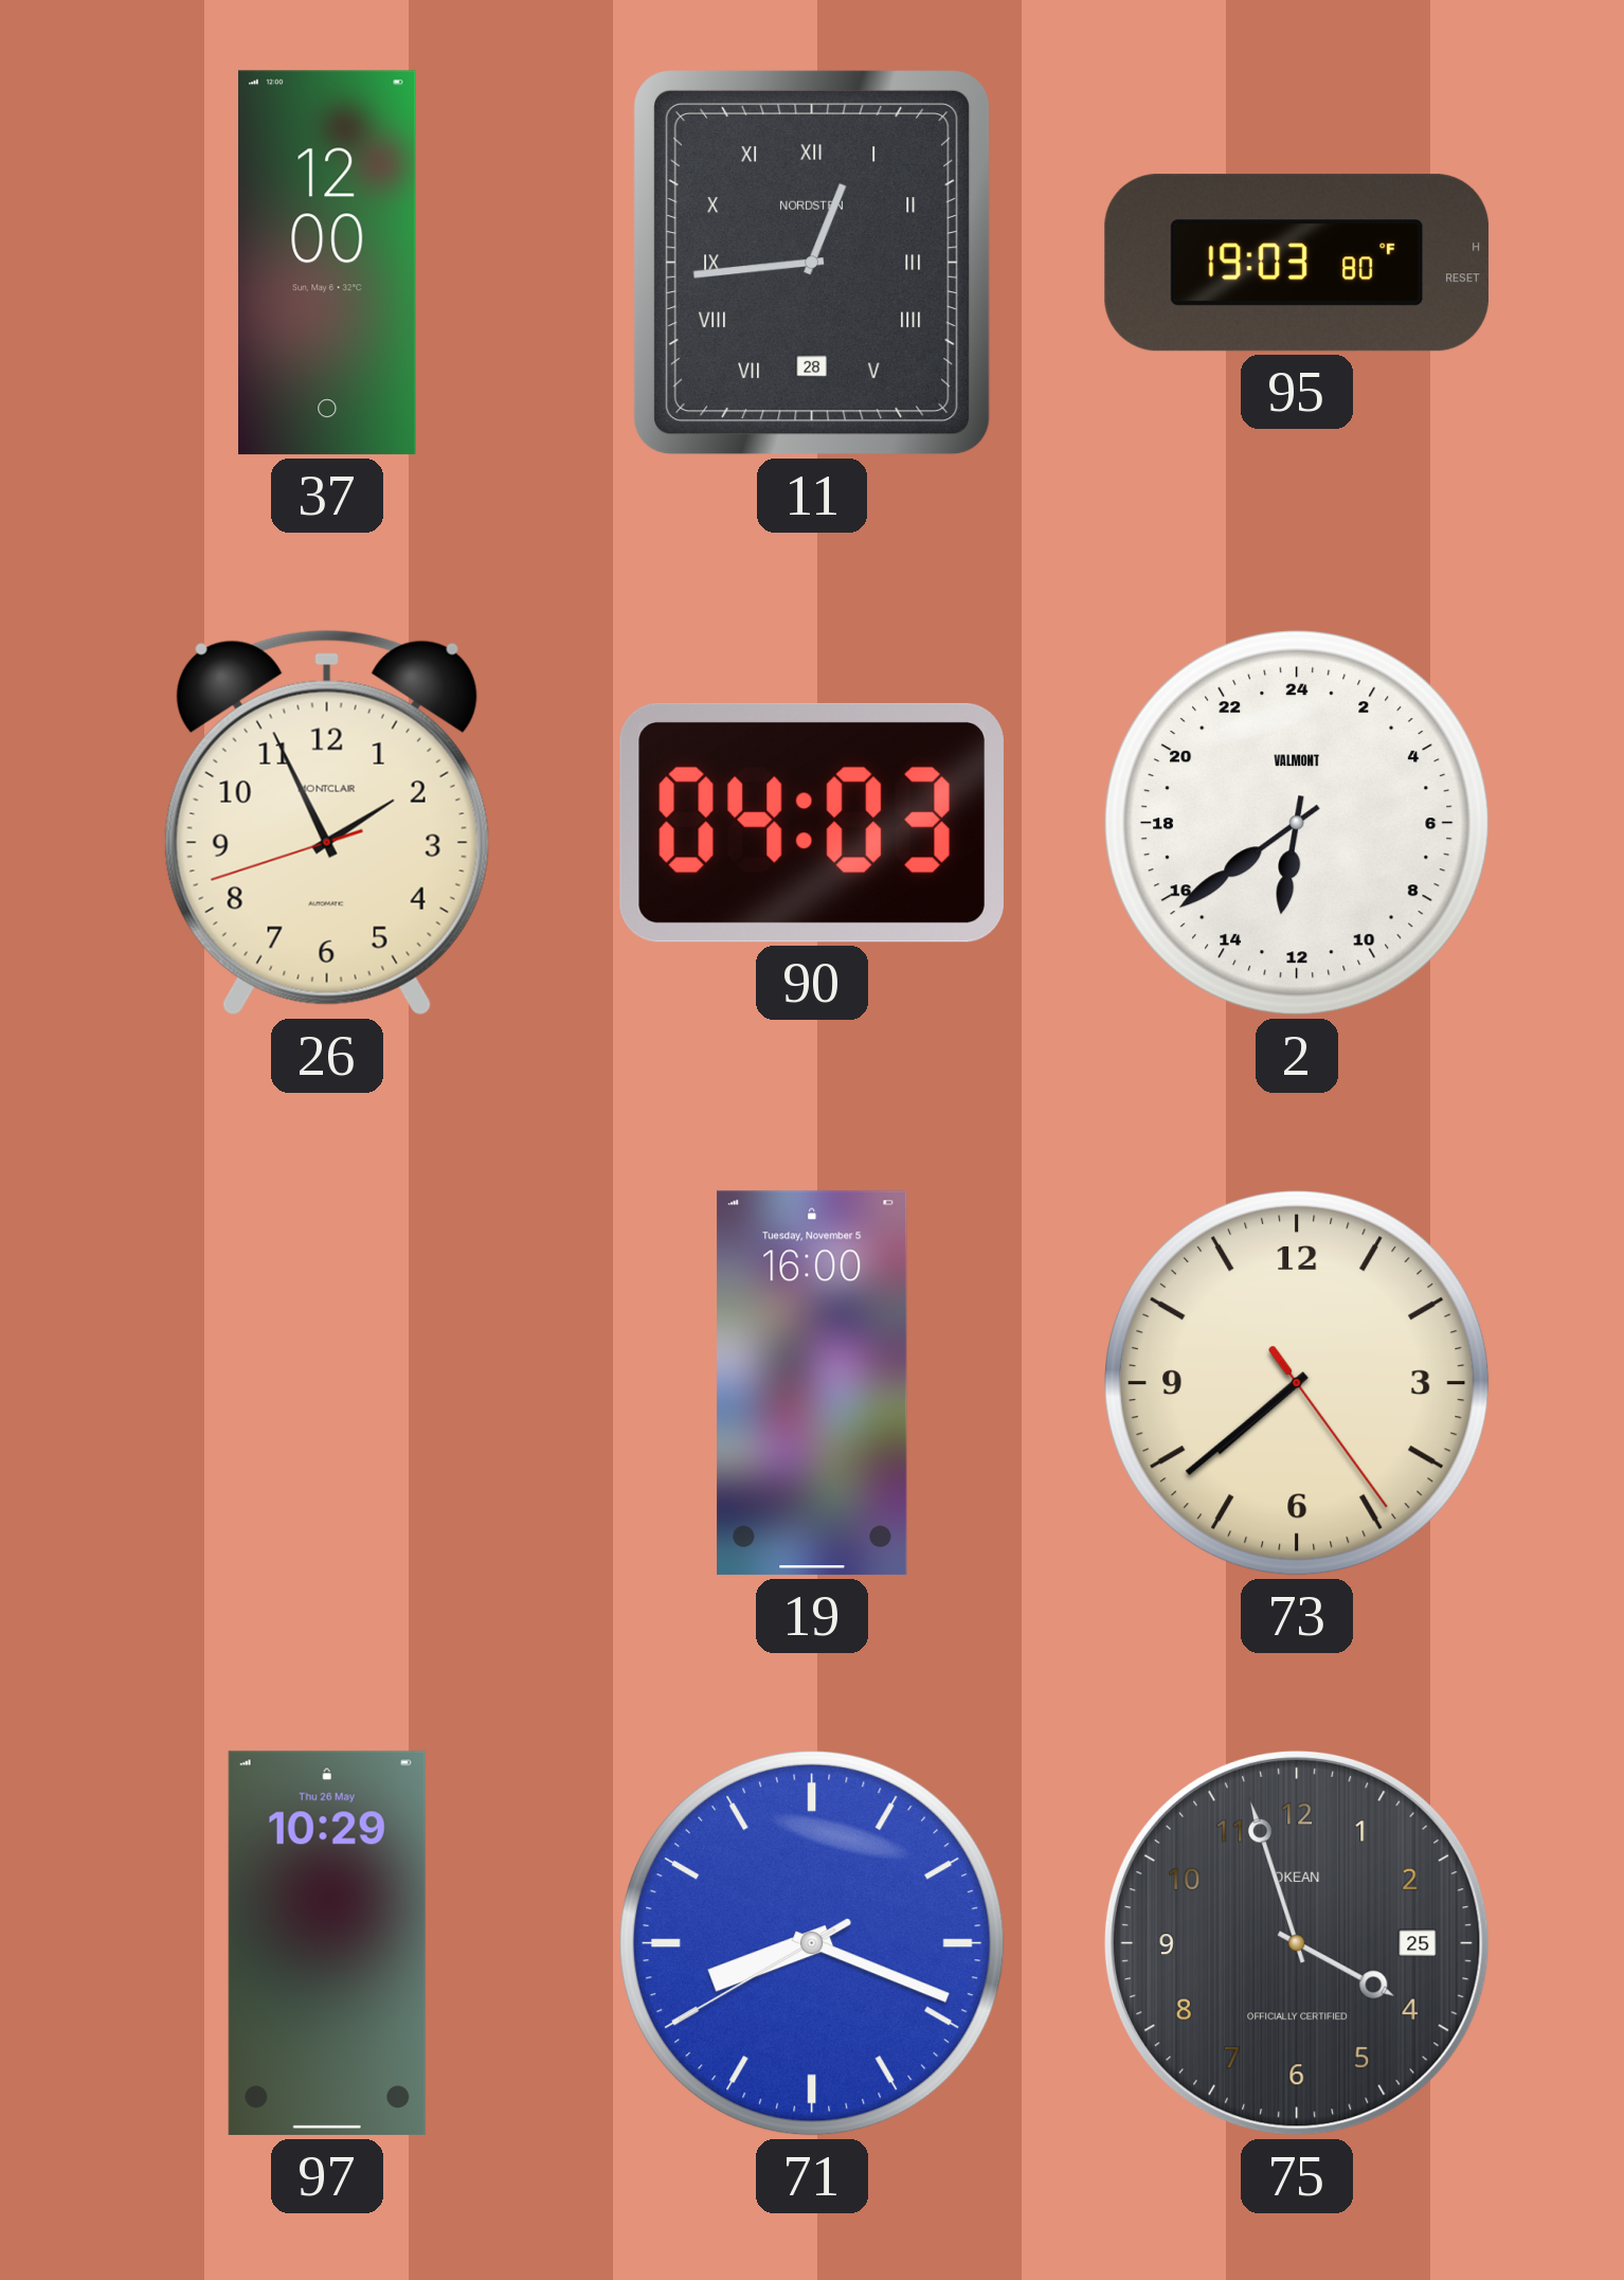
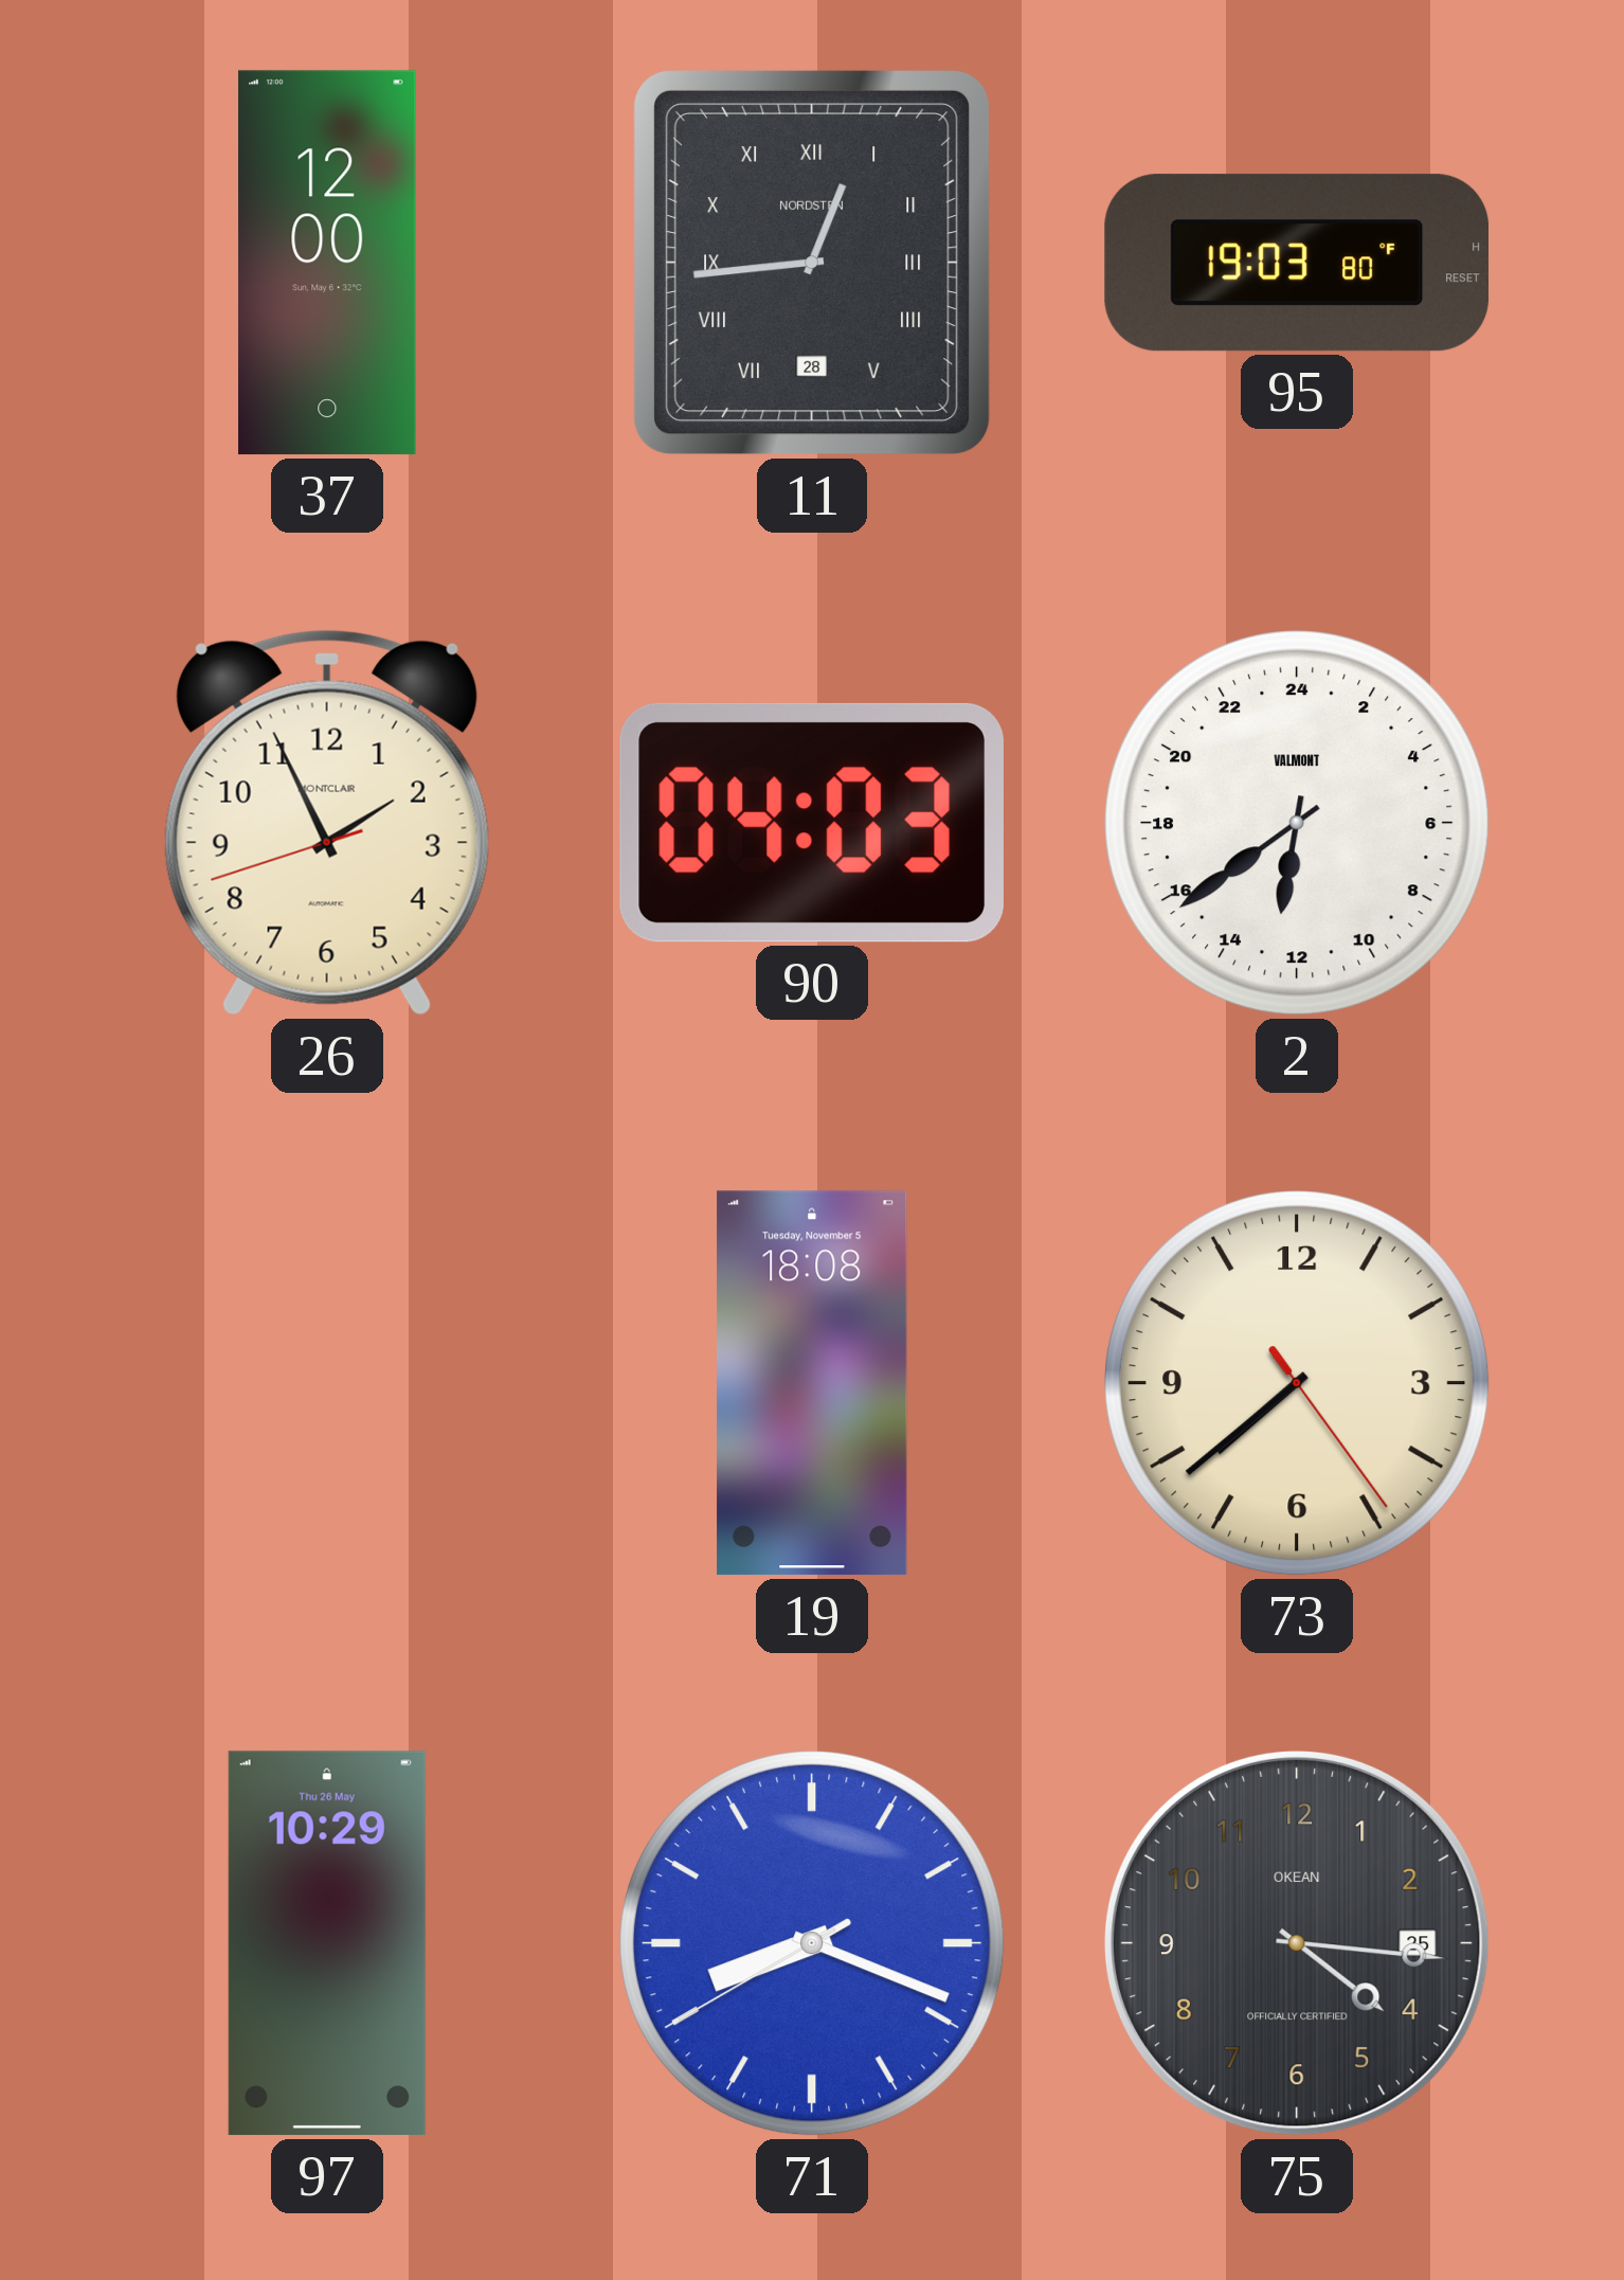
19: 16:00 -> 18:08
75: 3:57 -> 4:16
